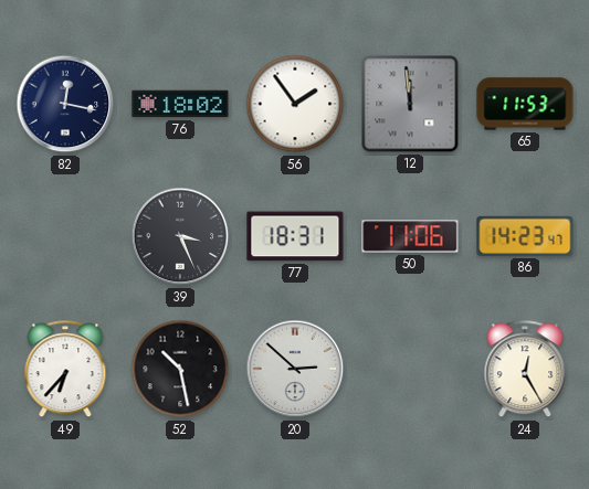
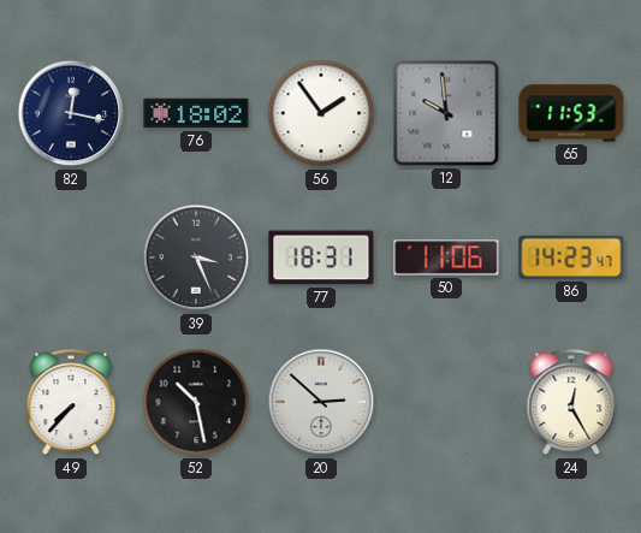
12: 11:59 -> 9:59
49: 6:37 -> 7:37
